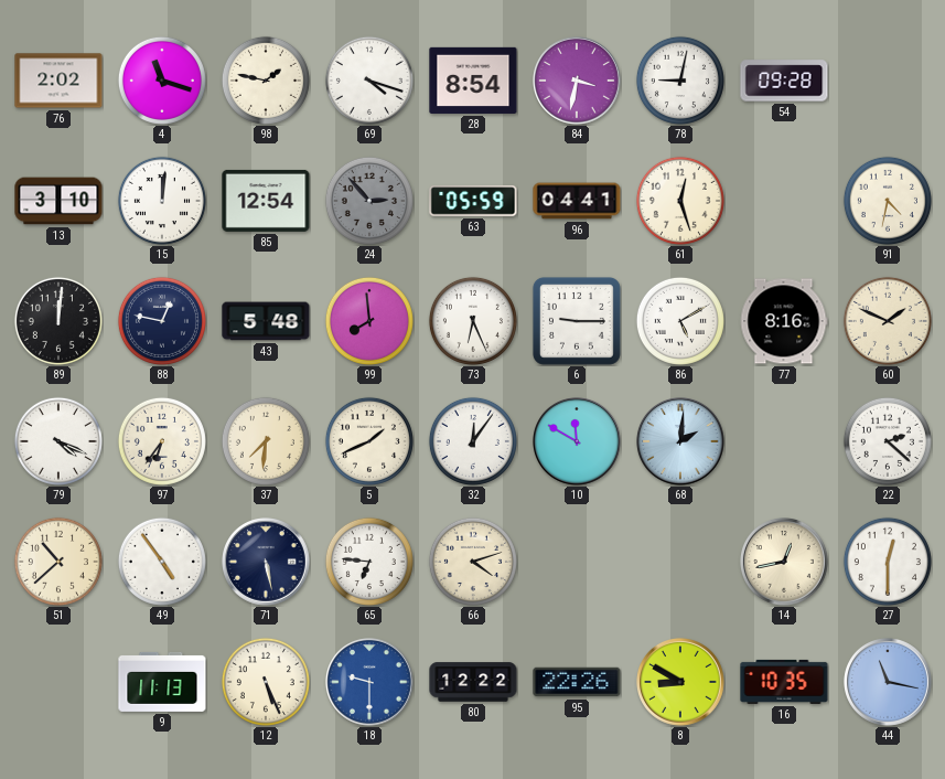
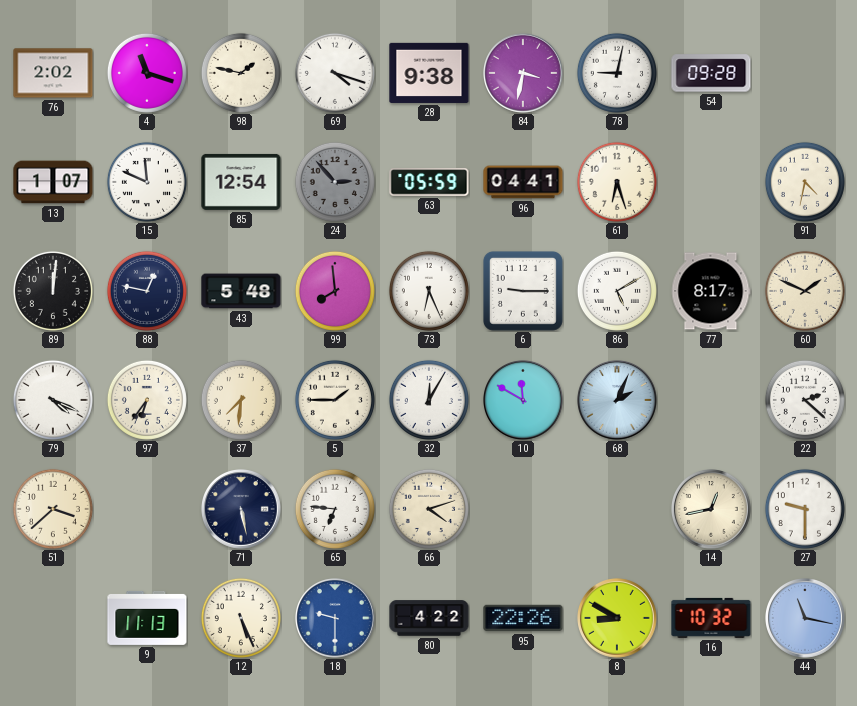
28: 8:54 -> 9:38
13: 3:10 -> 1:07
15: 12:01 -> 11:49
61: 12:27 -> 6:27
77: 8:16 -> 8:17
5: 1:41 -> 1:45
32: 12:06 -> 12:05
68: 2:01 -> 2:04
51: 10:38 -> 3:38
49: 4:54 -> none
27: 12:30 -> 9:30
80: 12:22 -> 4:22
16: 10:35 -> 10:32
